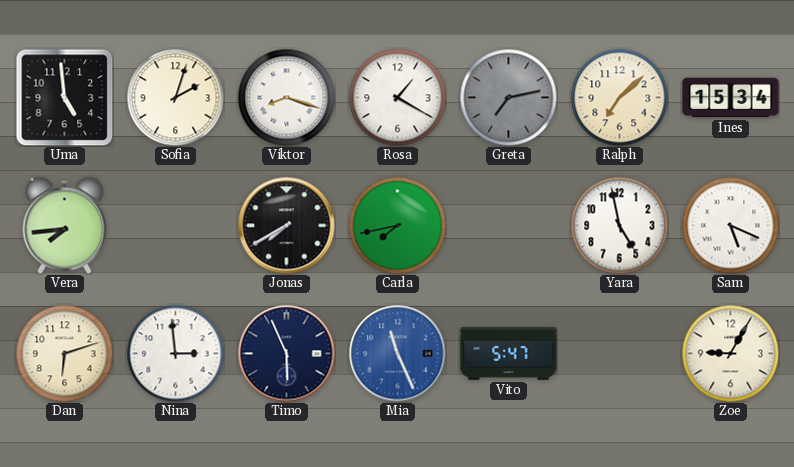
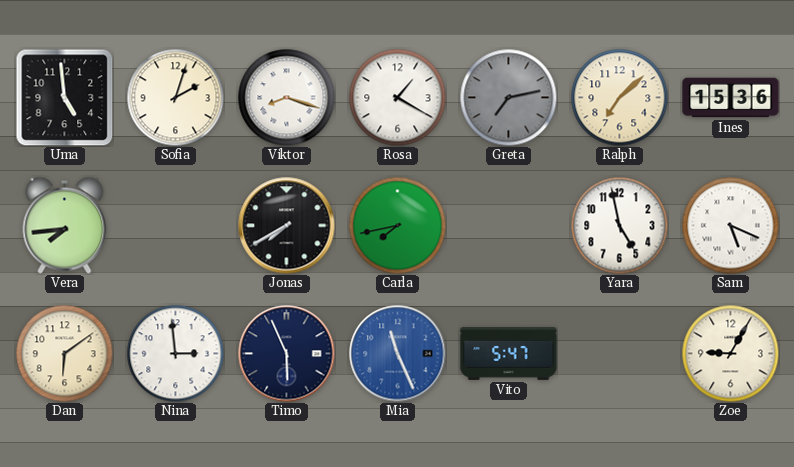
Ines: 15:34 -> 15:36
Dan: 6:12 -> 6:09
